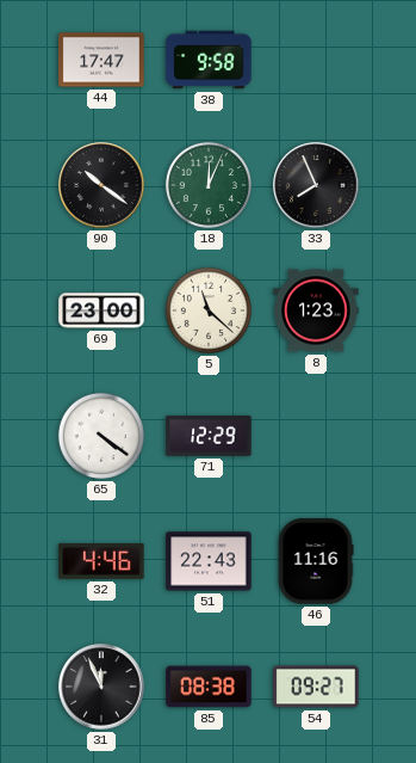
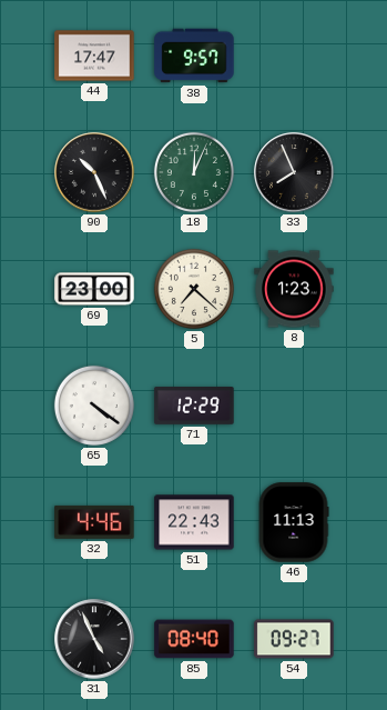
38: 9:58 -> 9:57
90: 10:21 -> 10:26
5: 11:22 -> 7:22
46: 11:16 -> 11:13
31: 11:56 -> 4:56
85: 08:38 -> 08:40
